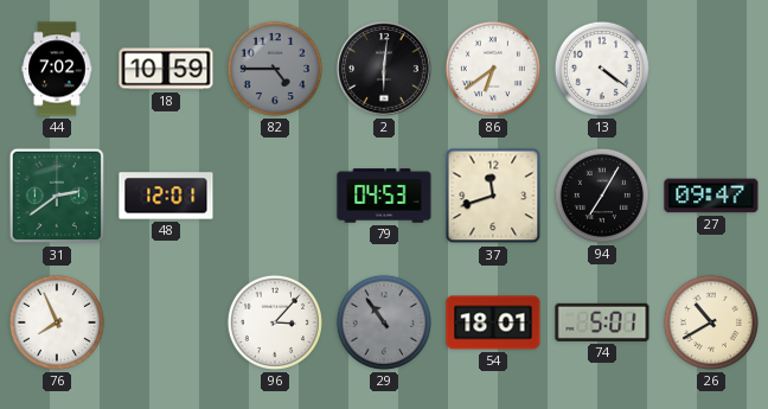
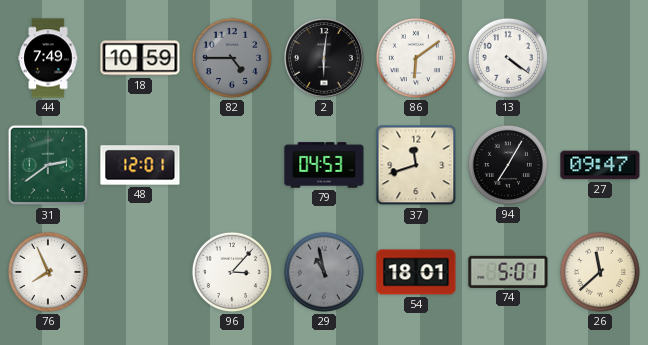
44: 7:02 -> 7:49
86: 6:39 -> 6:09
29: 10:54 -> 10:58
26: 10:40 -> 11:38
